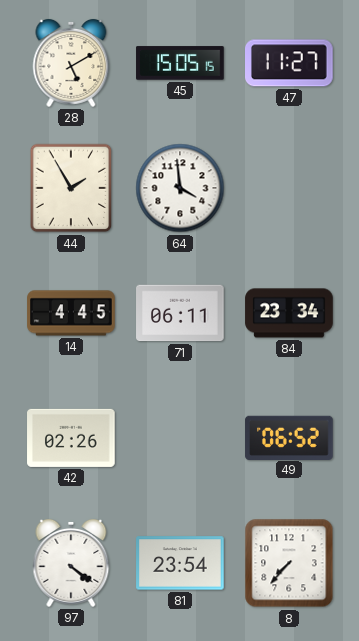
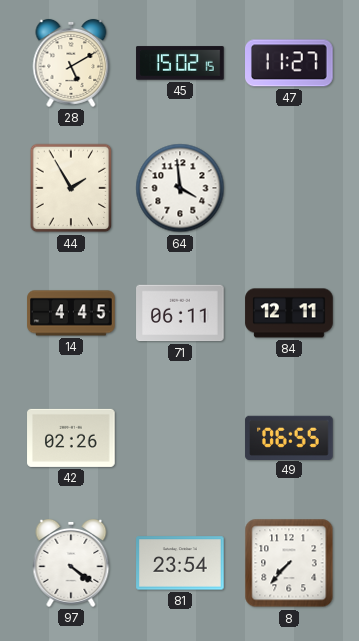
45: 15:05 -> 15:02
84: 23:34 -> 12:11
49: 06:52 -> 06:55
